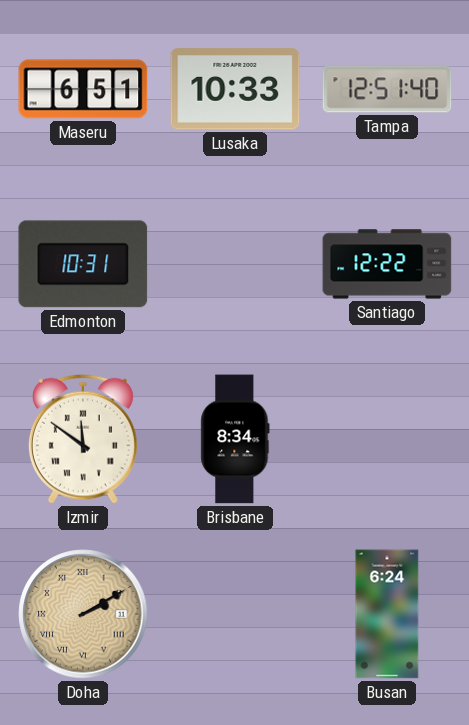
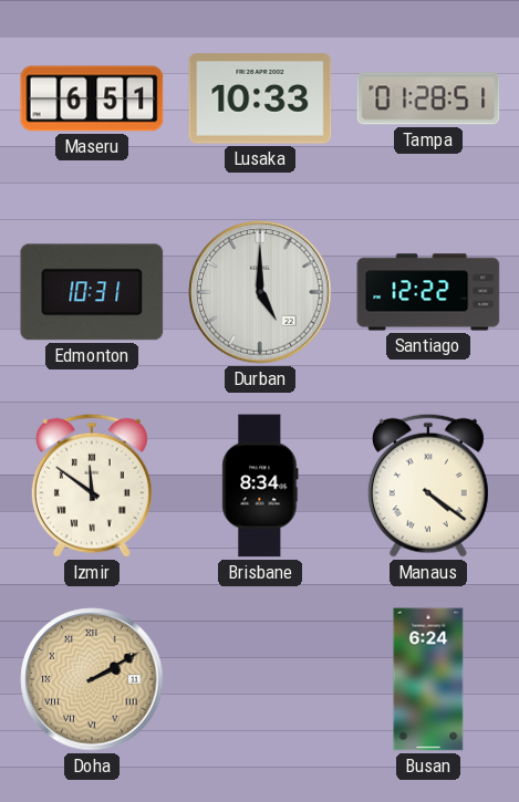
Tampa: 12:51 -> 01:28
Durban: none -> 5:00
Manaus: none -> 4:21
